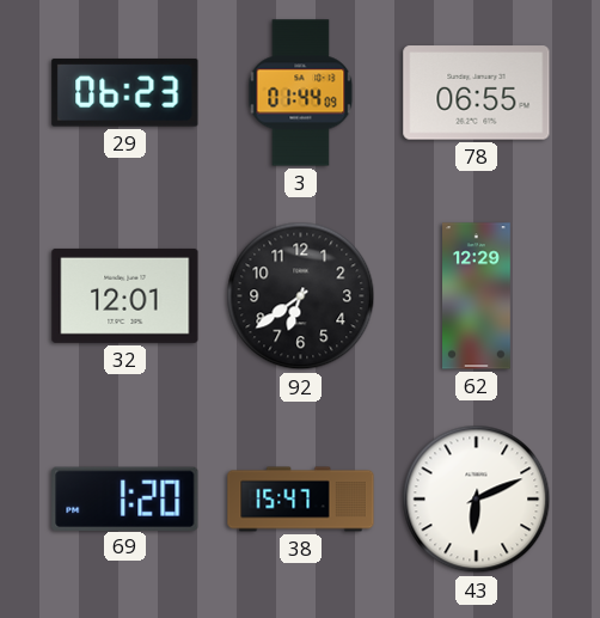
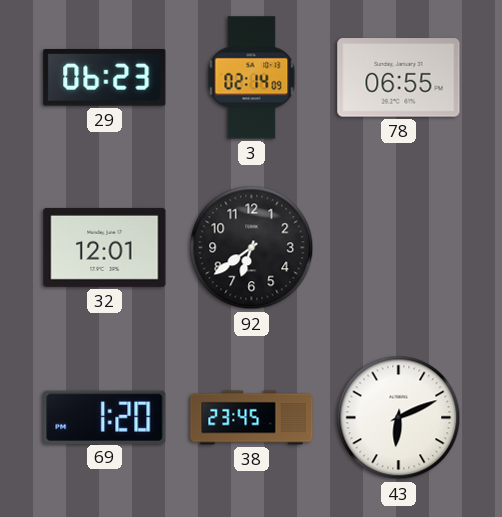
3: 01:44 -> 02:14
62: 12:29 -> none
38: 15:47 -> 23:45
